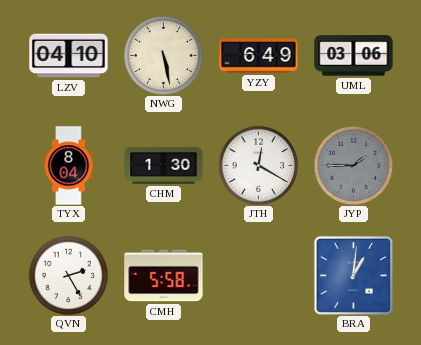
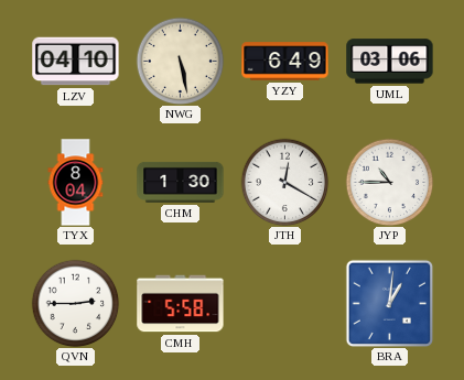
JYP: 1:45 -> 10:45
JYP dial: grey -> white
QVN: 2:25 -> 2:45
